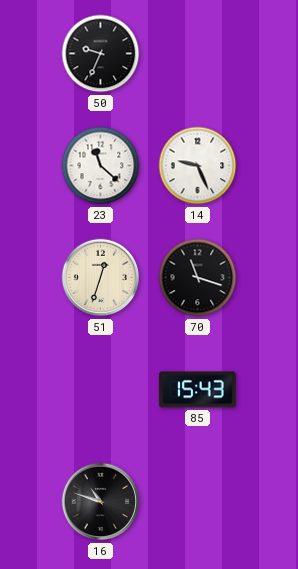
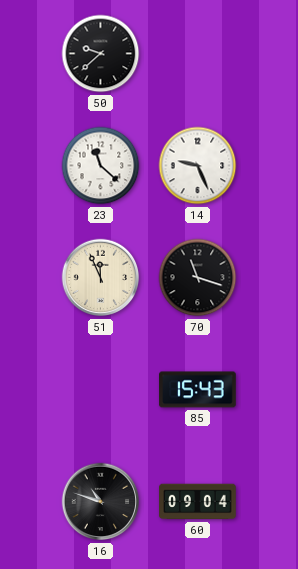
50: 9:34 -> 9:38
51: 12:33 -> 11:56
60: none -> 09:04
